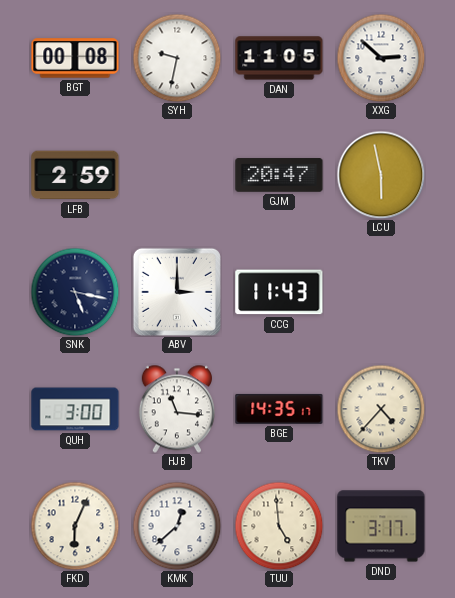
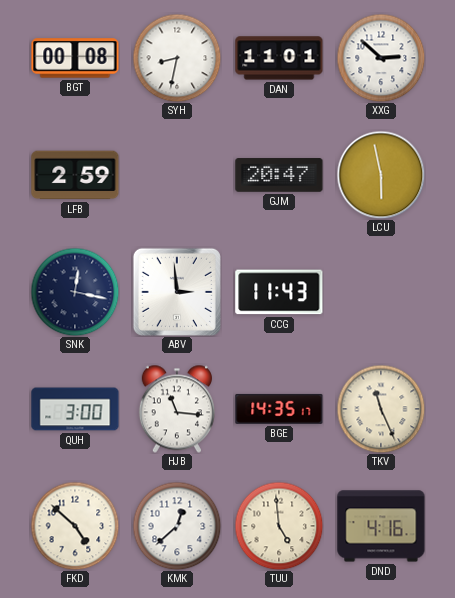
SYH: 9:32 -> 8:32
DAN: 11:05 -> 11:01
SNK: 5:17 -> 12:17
ABV: 3:00 -> 2:59
TKV: 4:37 -> 11:26
FKD: 6:04 -> 4:52
DND: 3:17 -> 4:16
